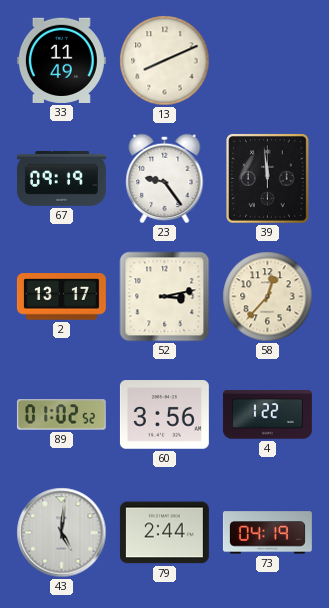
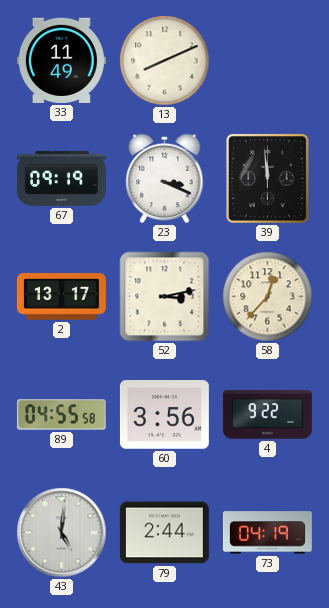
23: 9:24 -> 3:19
89: 01:02 -> 04:55
4: 1:22 -> 9:22
